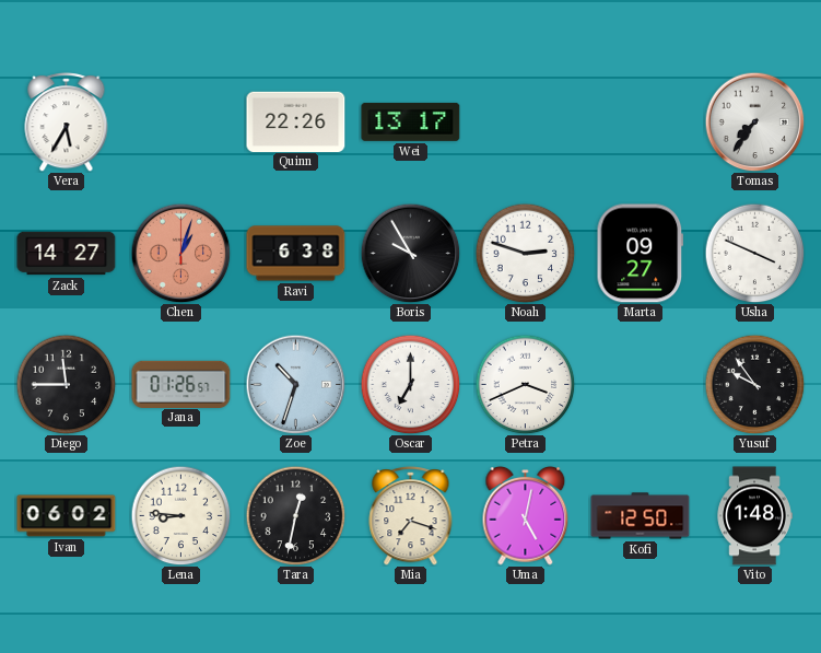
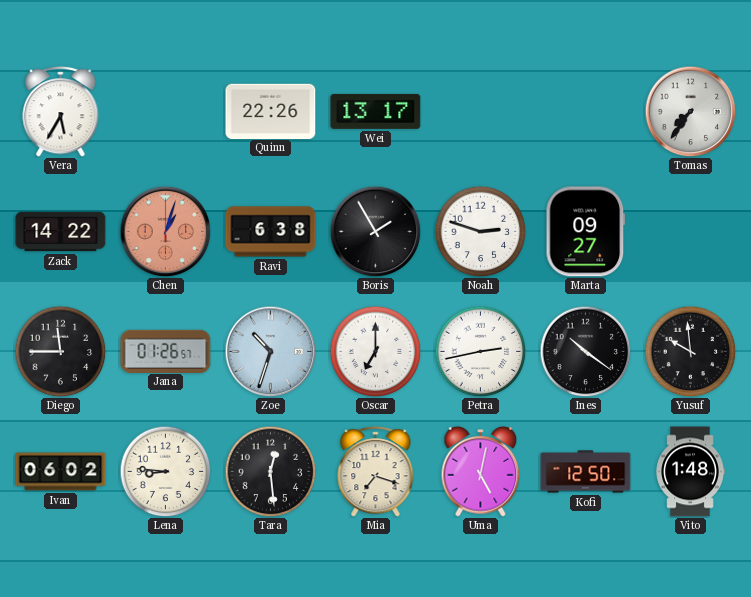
Zack: 14:27 -> 14:22
Boris: 9:55 -> 1:55
Usha: 3:49 -> none
Petra: 3:41 -> 2:43
Ines: none -> 10:21
Yusuf: 9:54 -> 9:59
Tara: 12:32 -> 12:29
